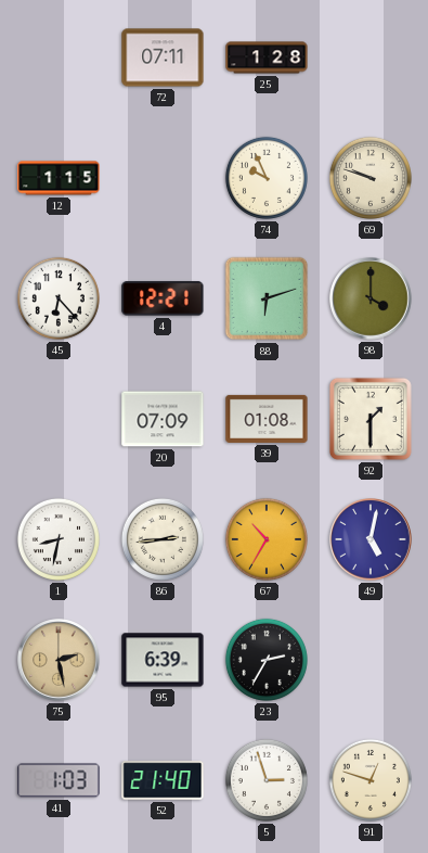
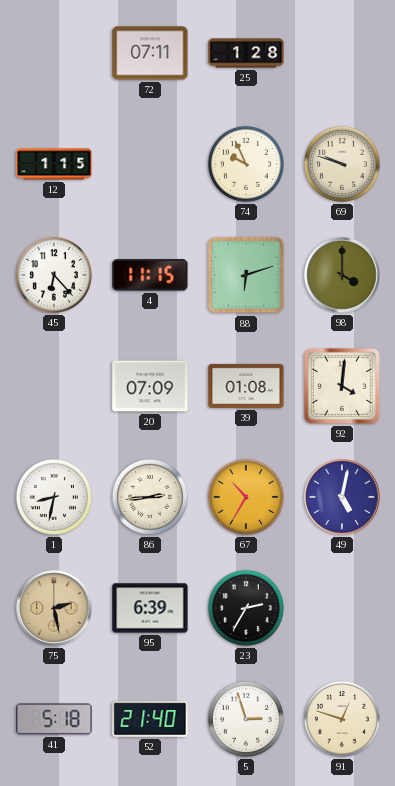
4: 12:21 -> 11:15
92: 1:30 -> 4:01
41: 1:03 -> 5:18
